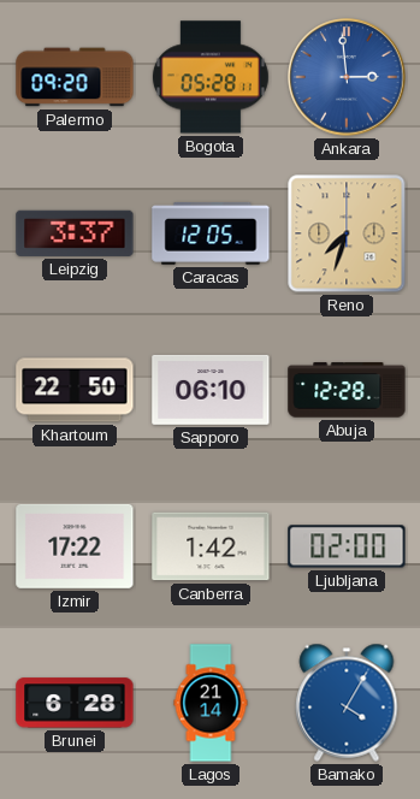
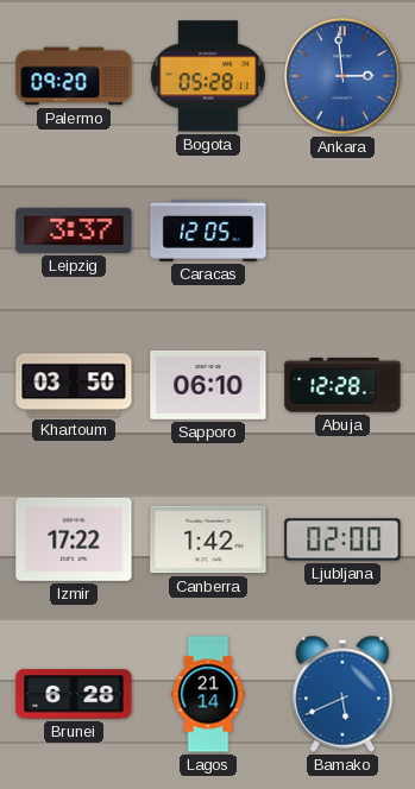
Reno: 7:33 -> none
Khartoum: 22:50 -> 03:50
Bamako: 4:05 -> 5:41
